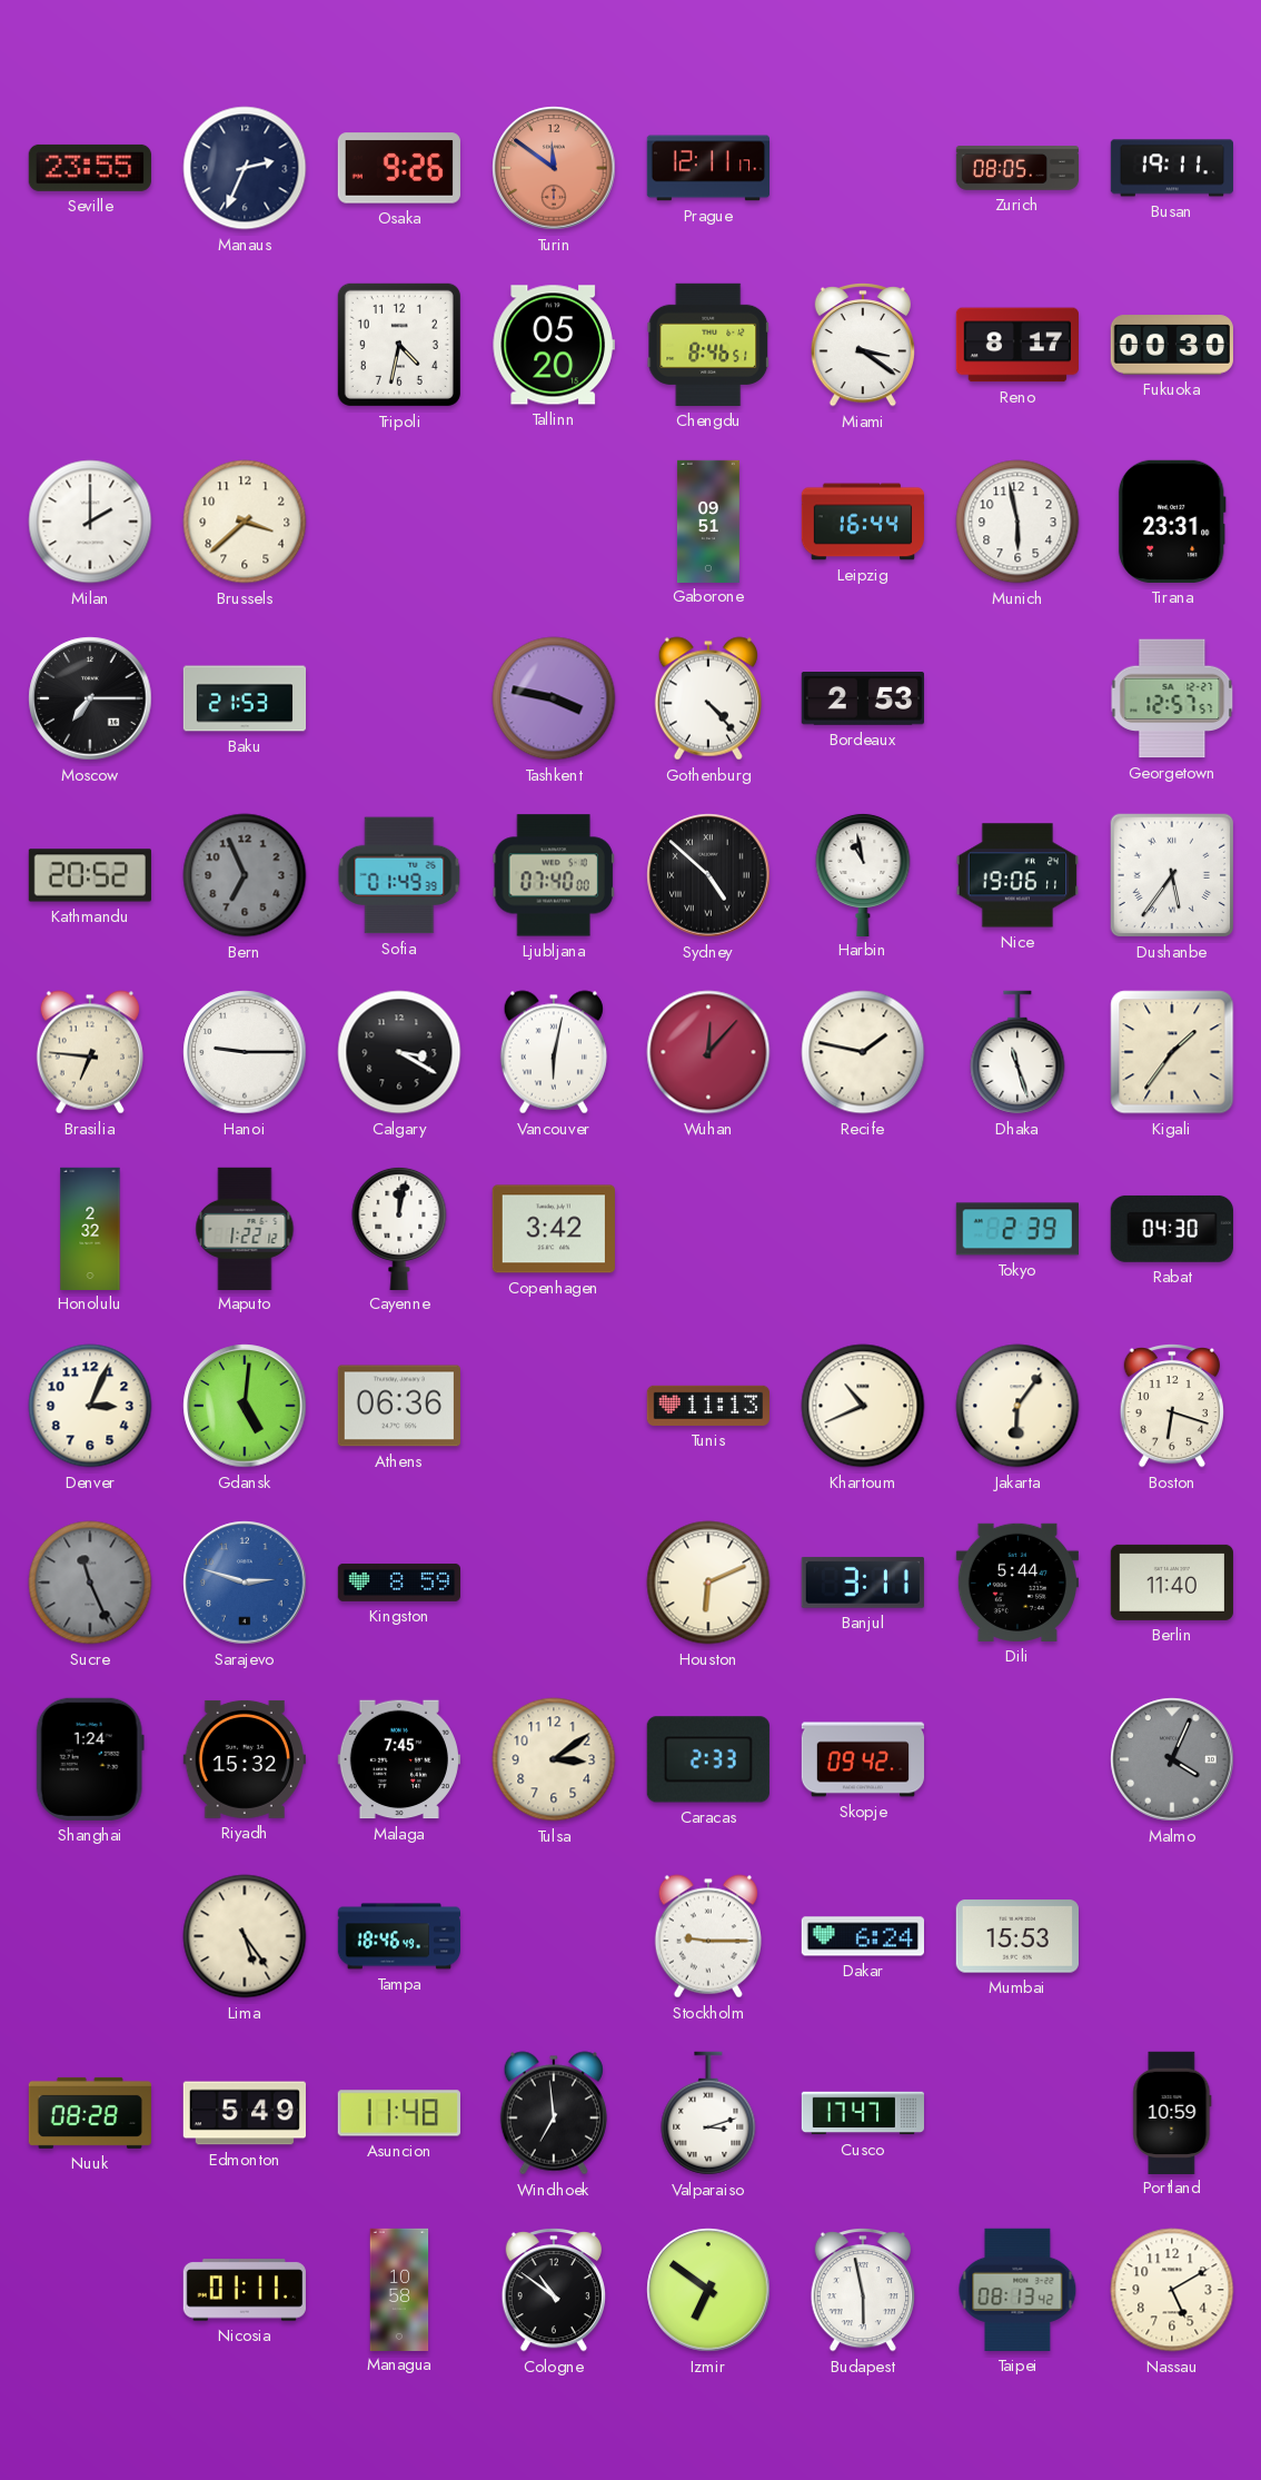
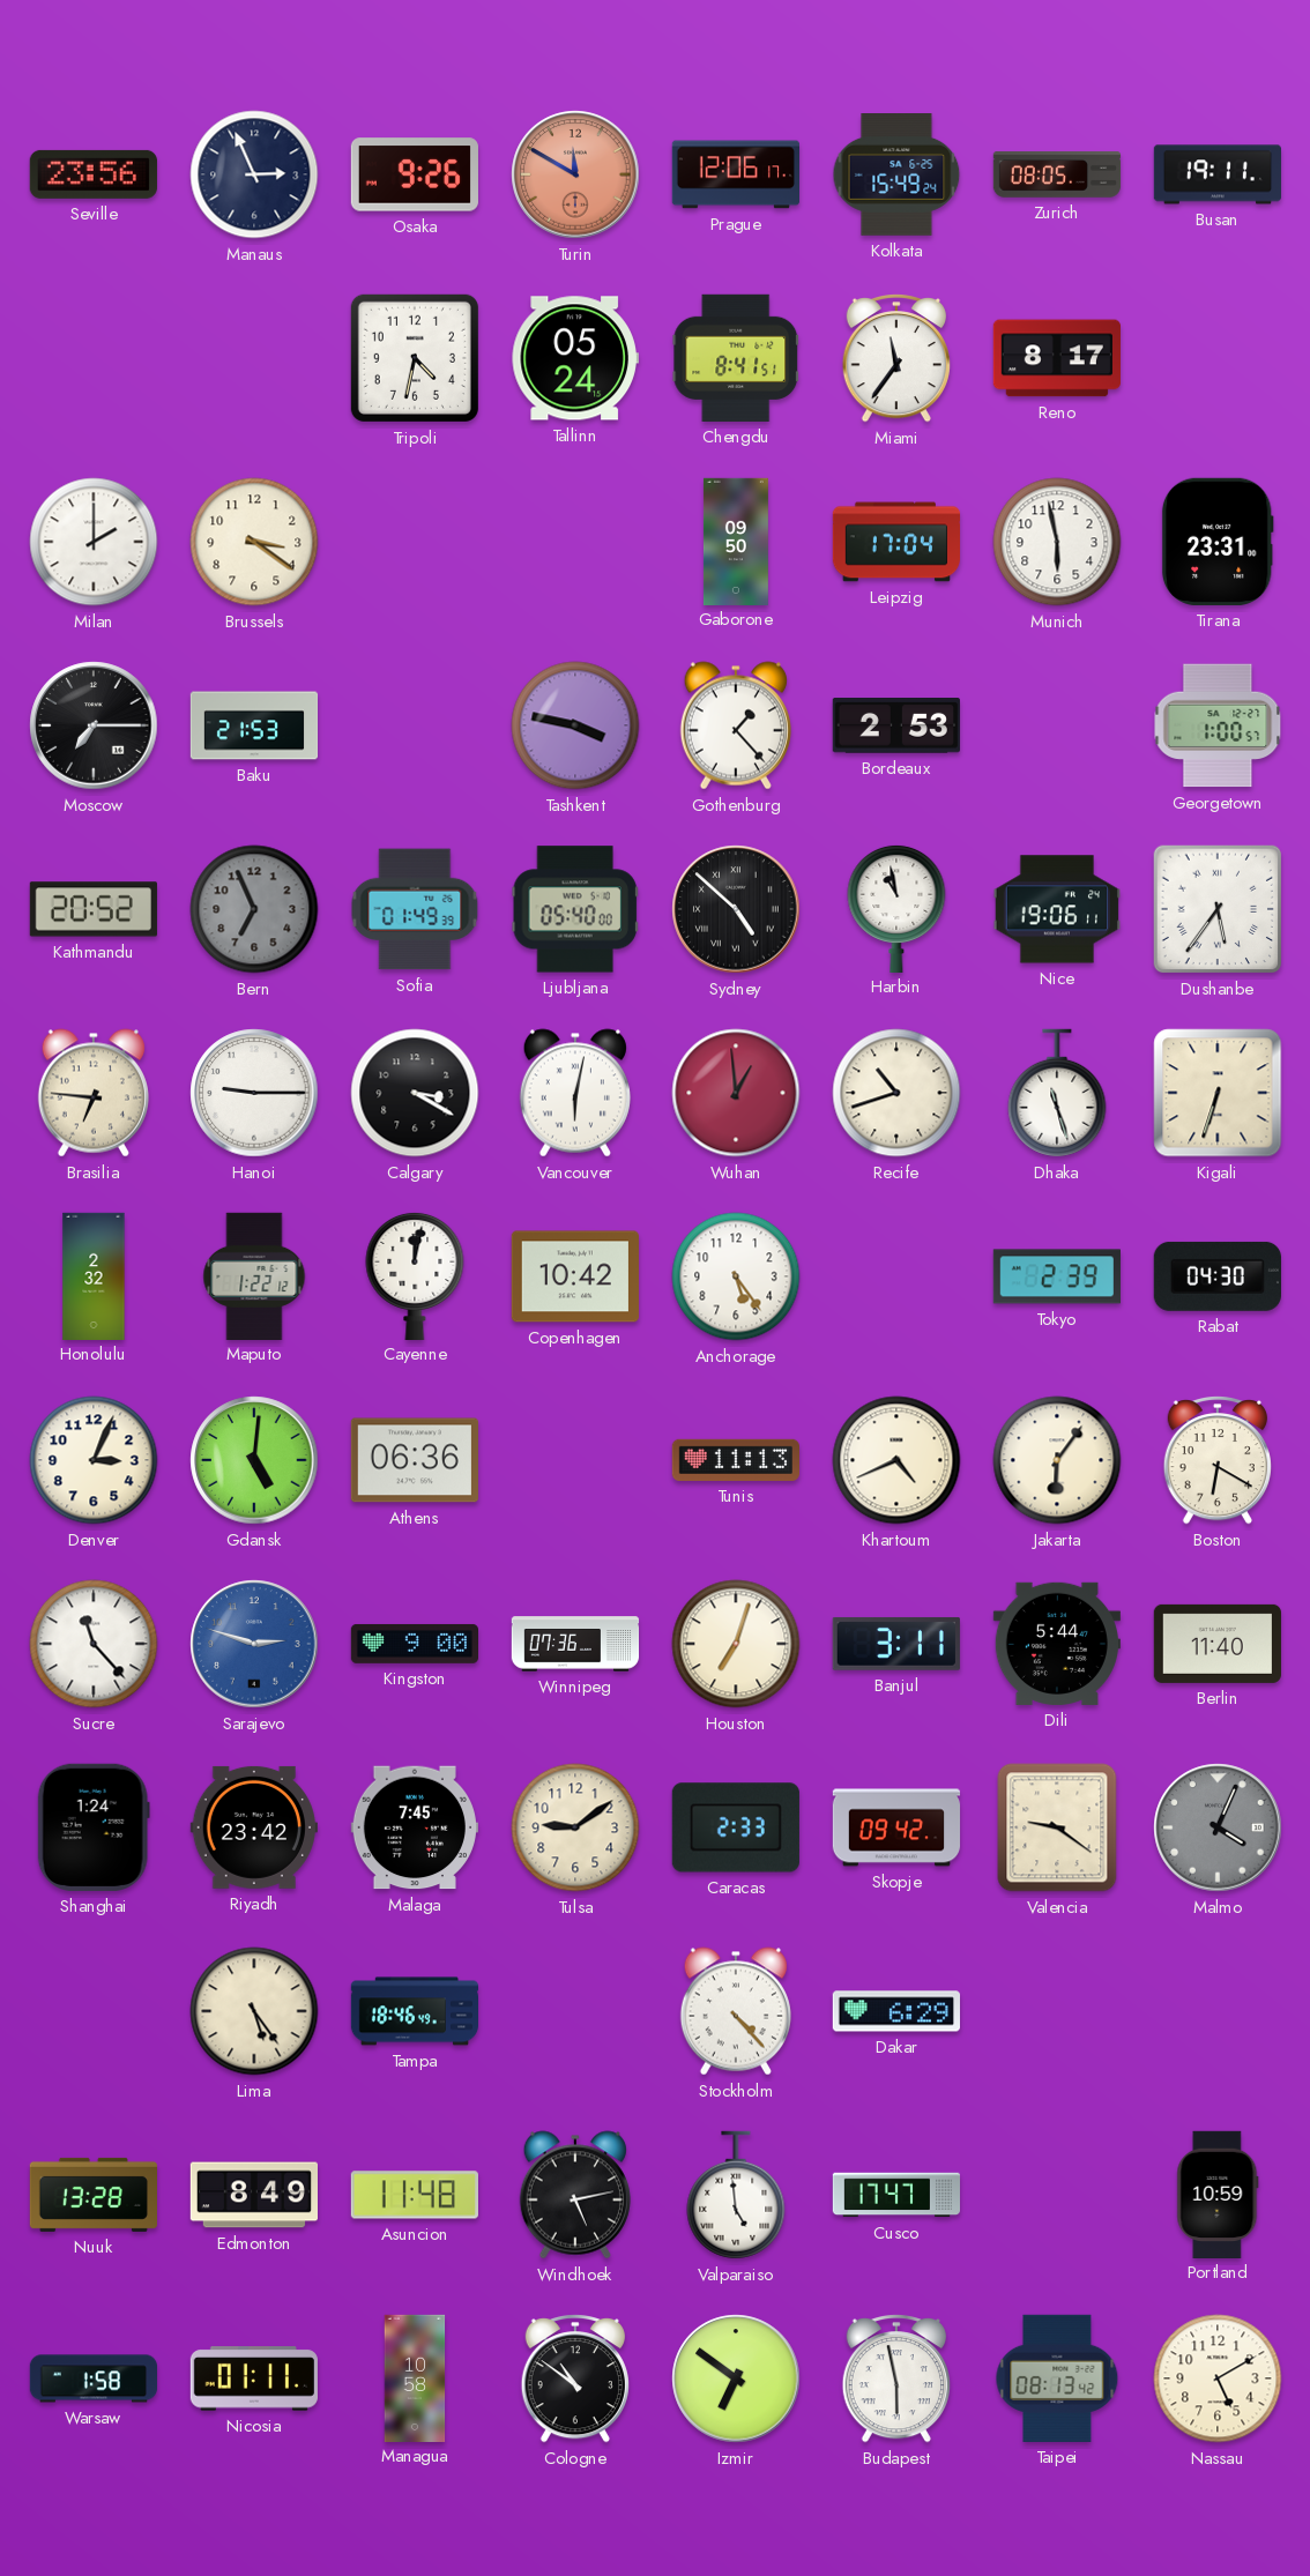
Seville: 23:55 -> 23:56
Manaus: 2:34 -> 2:56
Turin: 11:51 -> 11:50
Prague: 12:11 -> 12:06
Kolkata: none -> 15:49
Tallinn: 05:20 -> 05:24
Chengdu: 8:46 -> 8:41
Miami: 3:21 -> 11:36
Fukuoka: 00:30 -> none
Brussels: 3:38 -> 3:21
Gaborone: 09:51 -> 09:50
Leipzig: 16:44 -> 17:04
Gothenburg: 4:23 -> 1:23
Georgetown: 12:57 -> 1:00
Ljubljana: 07:40 -> 05:40
Wuhan: 12:07 -> 12:59
Recife: 1:47 -> 10:42
Kigali: 1:36 -> 6:33
Copenhagen: 3:42 -> 10:42
Anchorage: none -> 5:24
Khartoum: 10:41 -> 4:41
Boston: 6:18 -> 6:20
Sucre: 11:26 -> 11:23
Sucre dial: grey -> white
Kingston: 8:59 -> 9:00
Winnipeg: none -> 07:36
Houston: 6:11 -> 7:03
Riyadh: 15:32 -> 23:42
Tulsa: 3:09 -> 9:09
Valencia: none -> 9:21
Stockholm: 9:15 -> 4:23
Dakar: 6:24 -> 6:29
Mumbai: 15:53 -> none
Nuuk: 08:28 -> 13:28
Edmonton: 5:49 -> 8:49
Windhoek: 6:59 -> 5:13
Valparaiso: 3:12 -> 4:59
Warsaw: none -> 1:58
